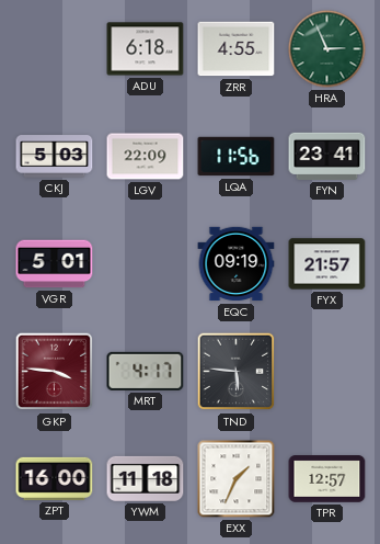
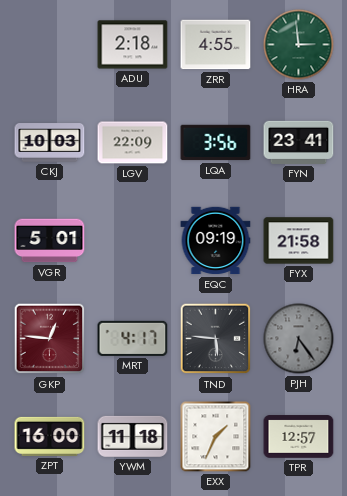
ADU: 6:18 -> 2:18
HRA: 2:56 -> 2:59
CKJ: 5:03 -> 10:03
LQA: 11:56 -> 3:56
FYX: 21:57 -> 21:58
GKP: 3:46 -> 12:46
PJH: none -> 6:24
